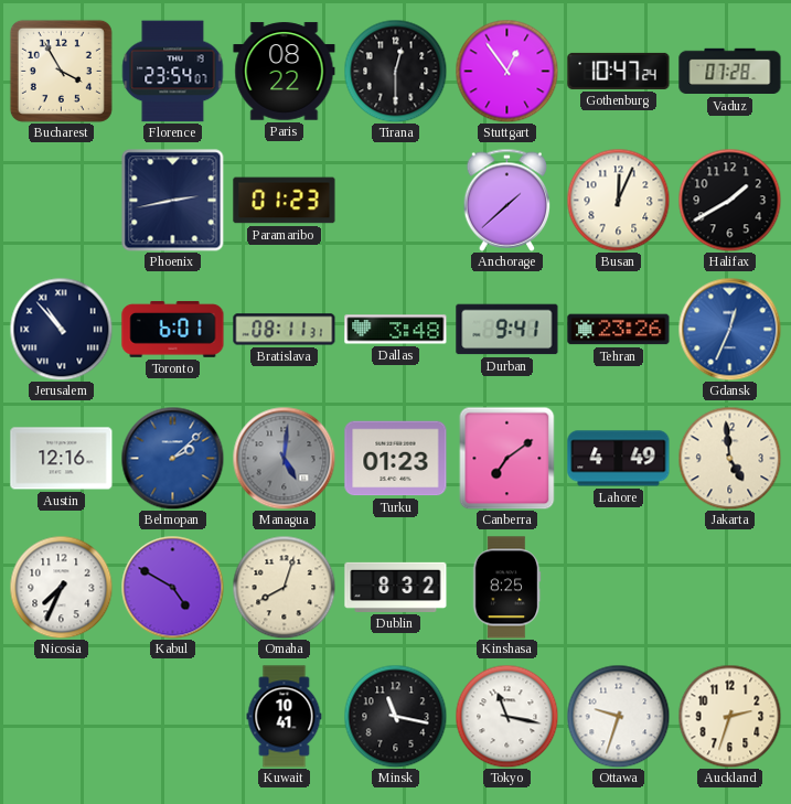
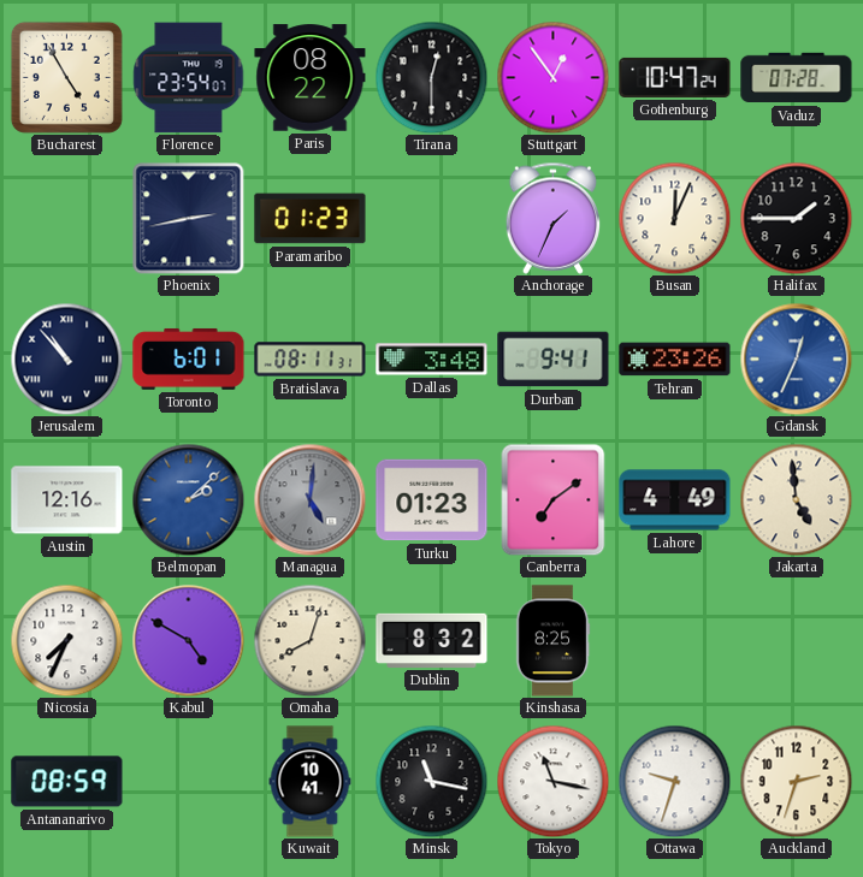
Bucharest: 3:55 -> 4:55
Anchorage: 1:38 -> 1:34
Halifax: 1:40 -> 1:45
Antananarivo: none -> 08:59
